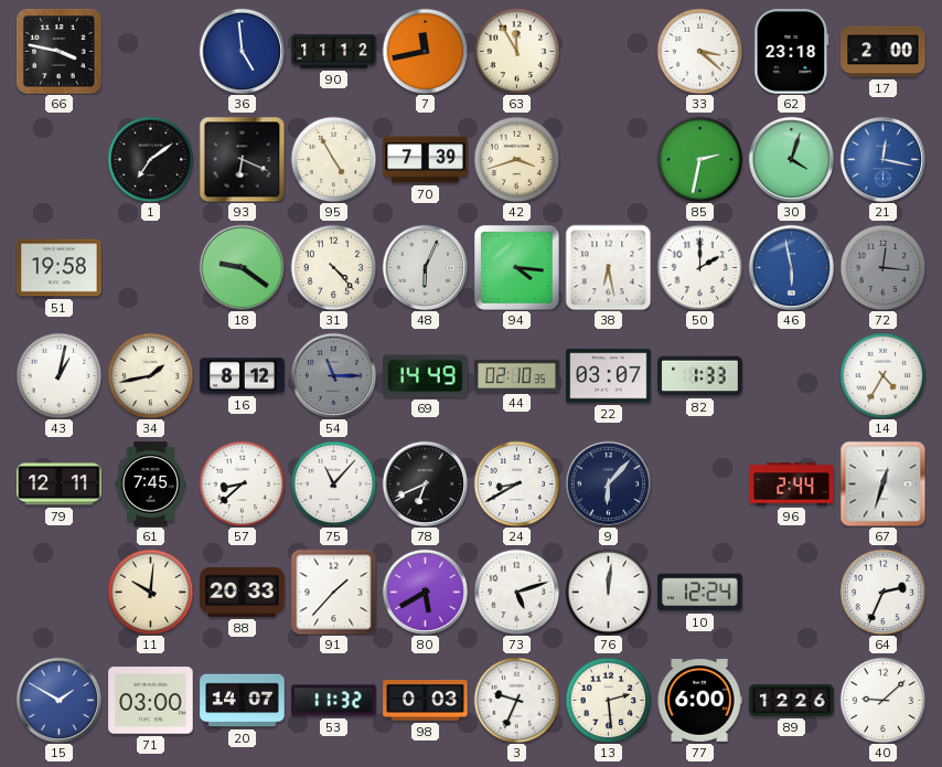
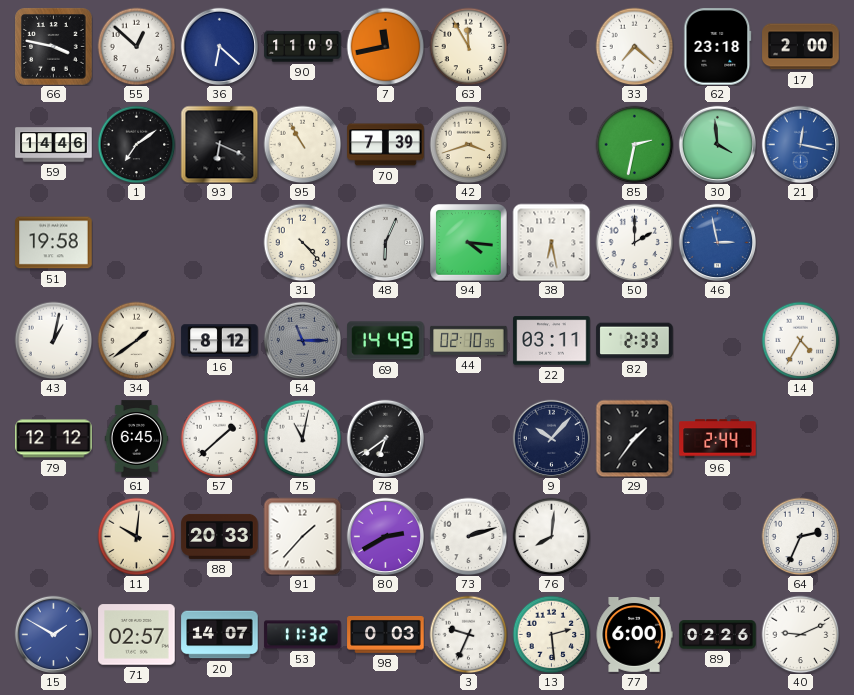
55: none -> 12:52
36: 4:59 -> 6:22
90: 11:12 -> 11:09
33: 3:22 -> 7:22
59: none -> 14:46
95: 4:55 -> 10:55
30: 4:03 -> 3:59
18: 9:21 -> none
46: 5:58 -> 2:58
72: 12:16 -> none
34: 1:43 -> 1:39
22: 03:07 -> 03:11
82: 1:33 -> 2:33
79: 12:11 -> 12:12
61: 7:45 -> 6:45
57: 8:38 -> 1:38
75: 11:07 -> 11:02
78: 6:41 -> 6:39
24: 8:40 -> none
9: 6:07 -> 10:07
29: none -> 1:36
67: 12:33 -> none
80: 5:40 -> 2:40
73: 5:12 -> 2:12
76: 12:01 -> 8:01
10: 12:24 -> none
71: 03:00 -> 02:57
89: 12:26 -> 02:26
40: 9:08 -> 9:11
